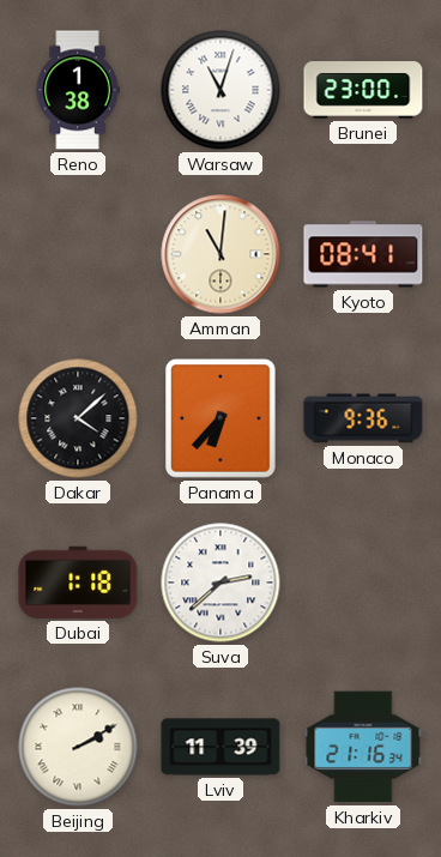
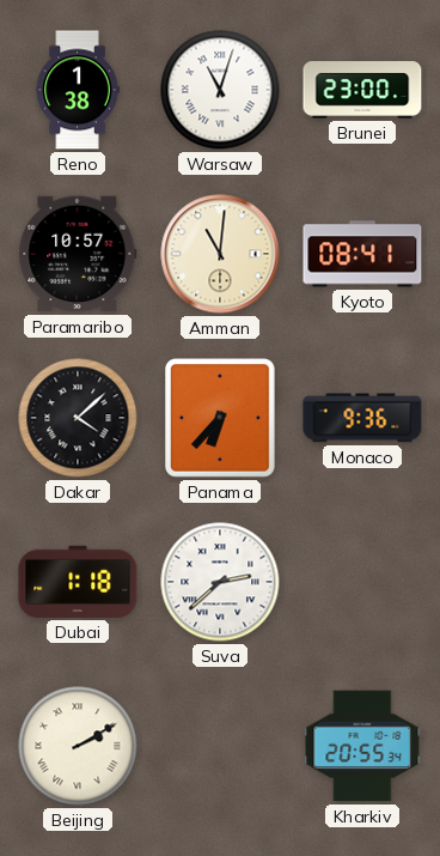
Paramaribo: none -> 10:57
Lviv: 11:39 -> none
Kharkiv: 21:16 -> 20:55
